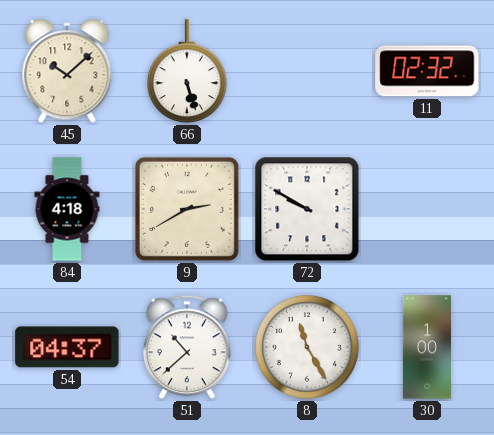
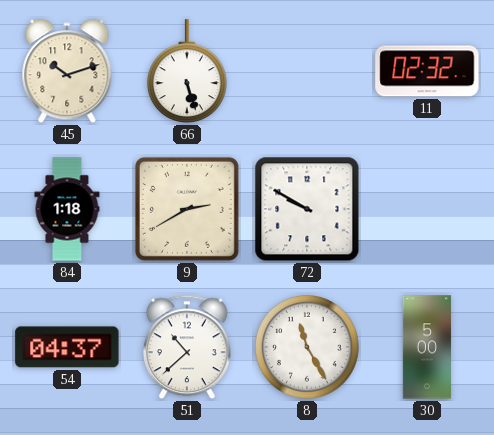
45: 10:08 -> 10:12
84: 4:18 -> 1:18
30: 1:00 -> 5:00
